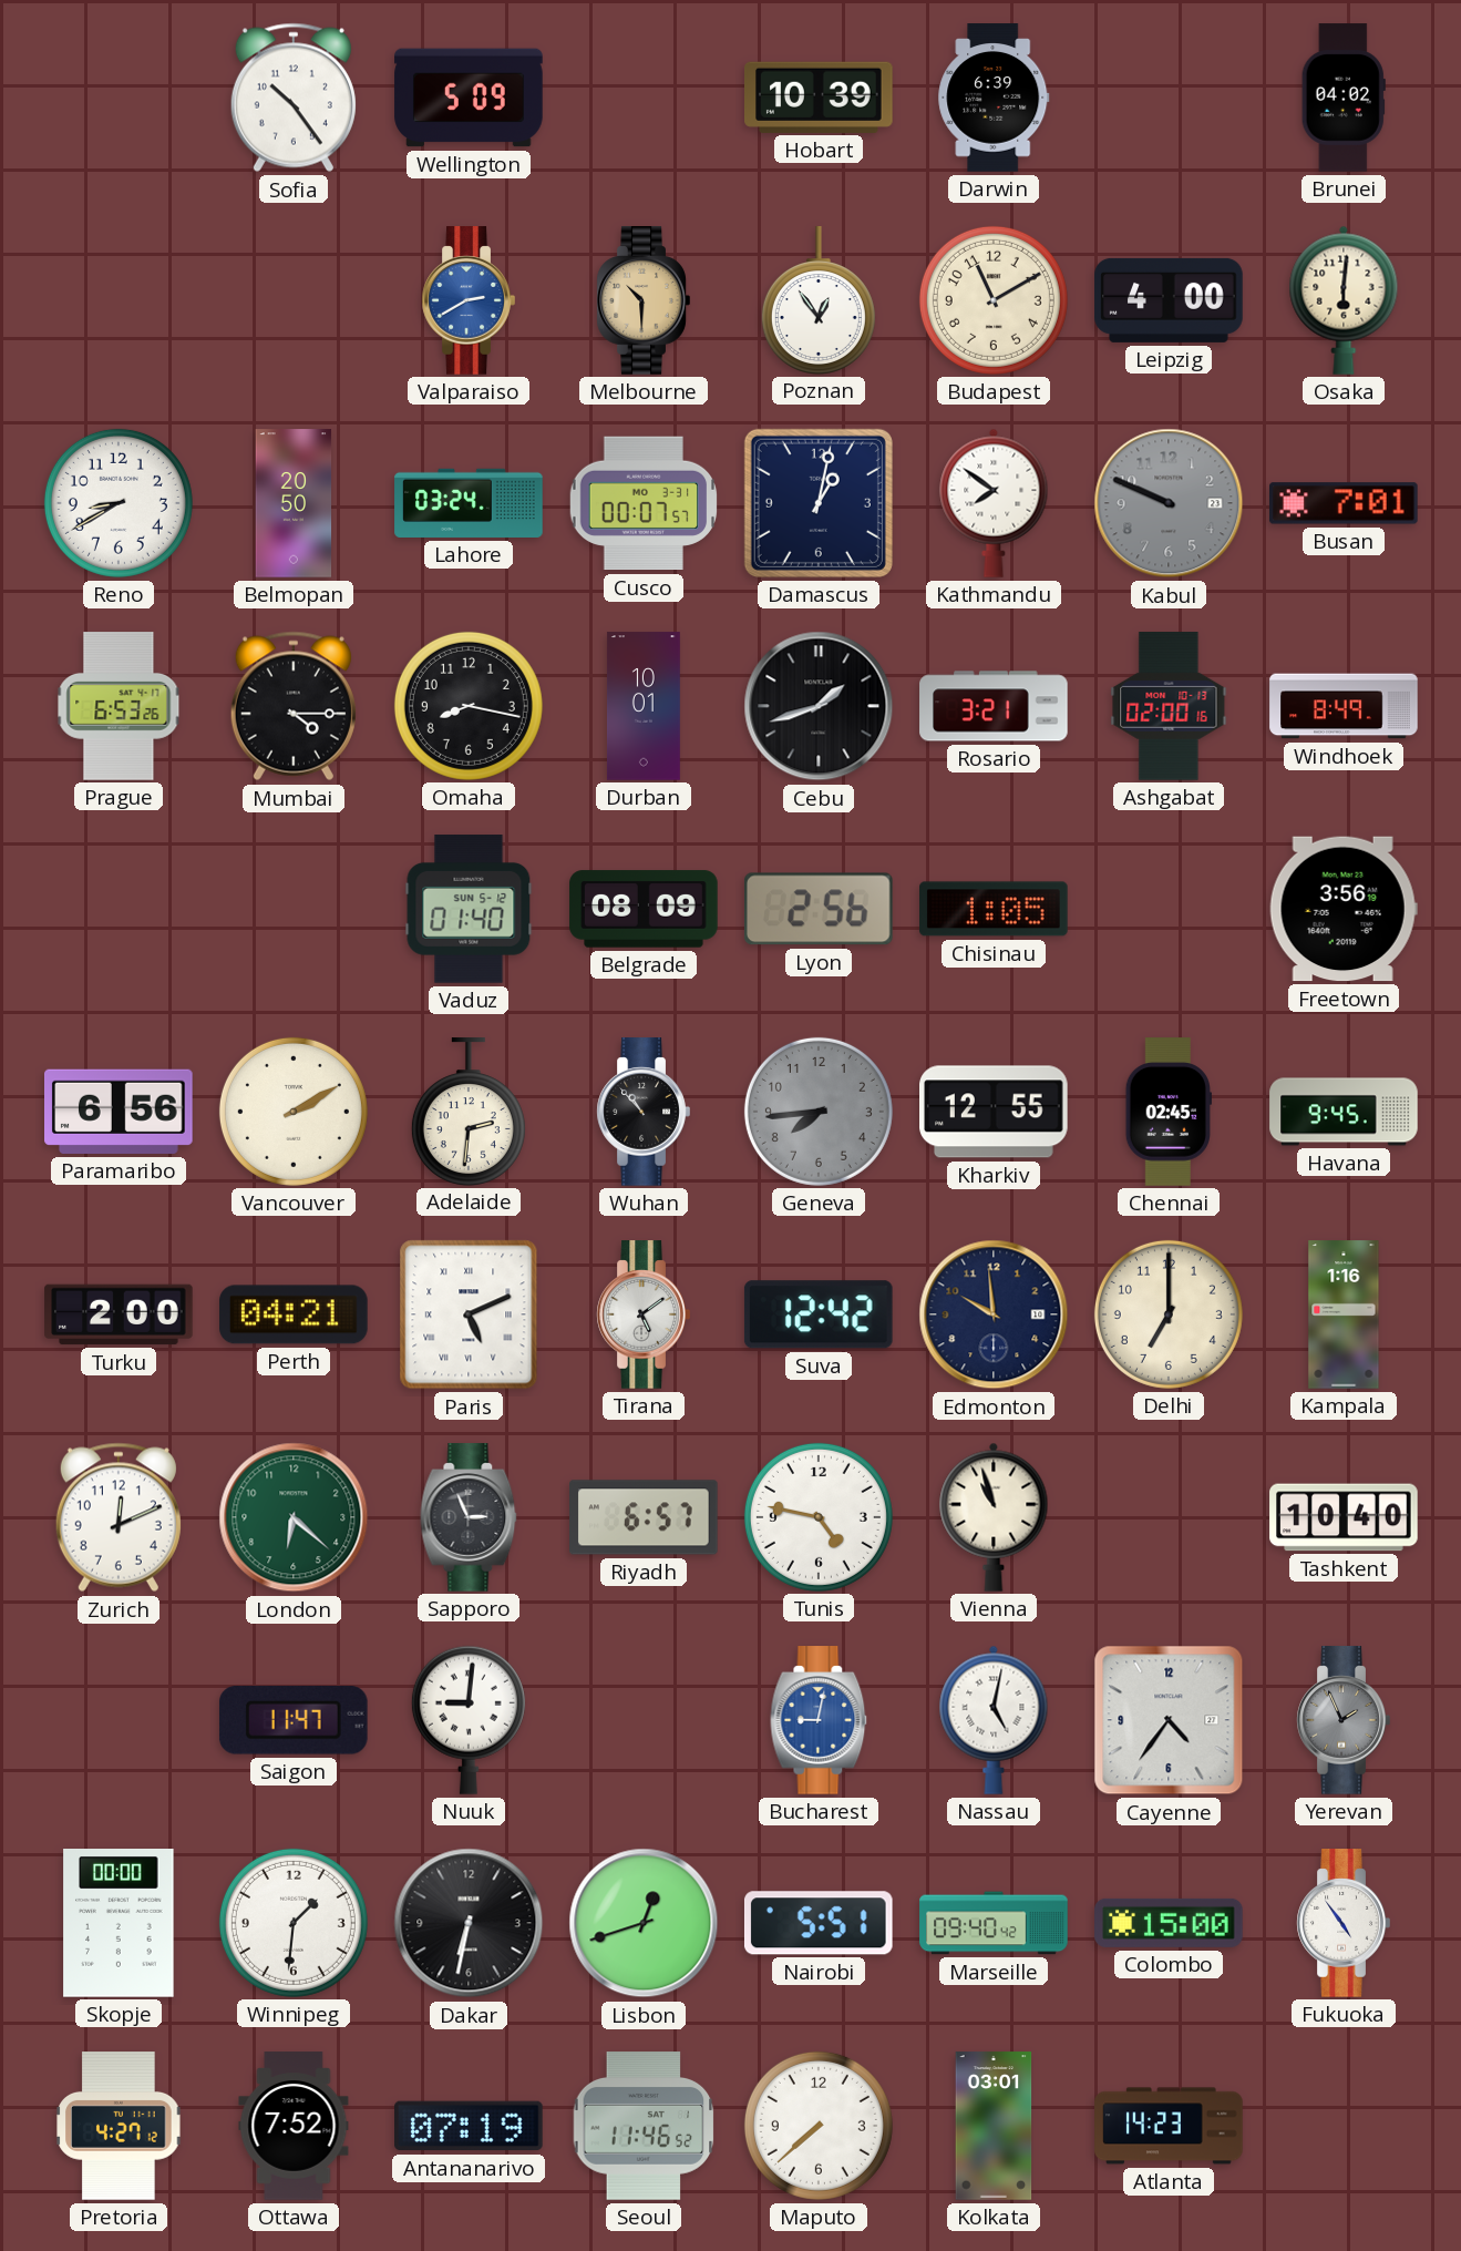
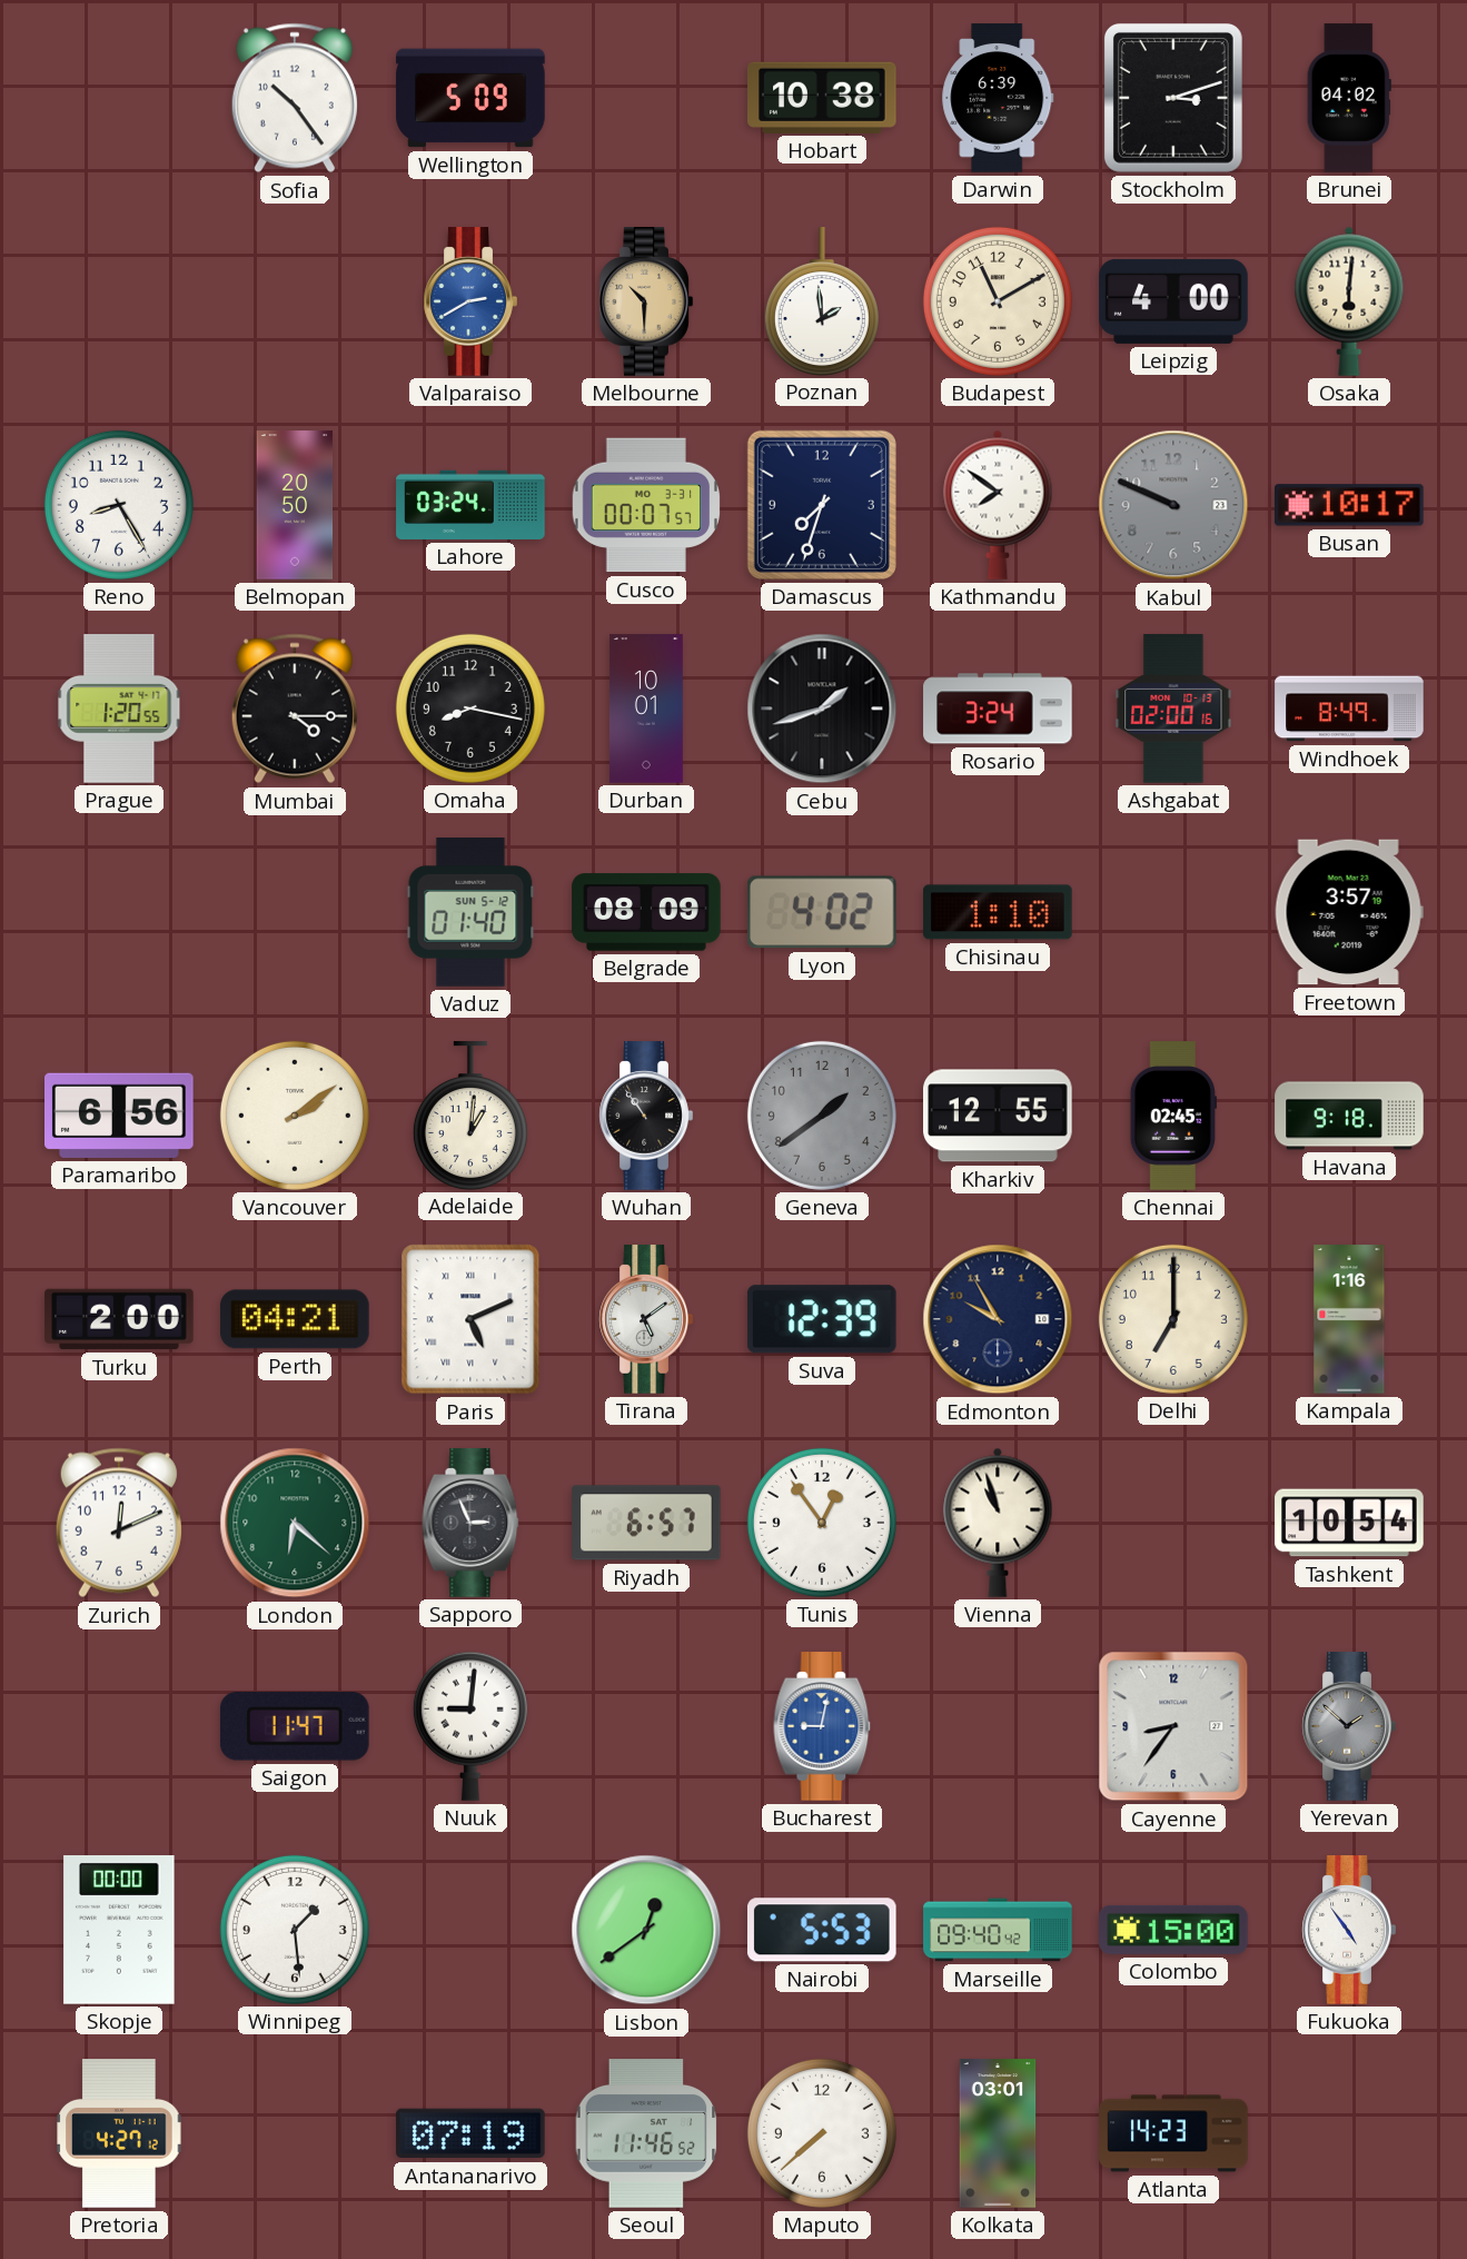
Hobart: 10:39 -> 10:38
Stockholm: none -> 3:12
Poznan: 12:54 -> 1:59
Reno: 8:40 -> 8:25
Damascus: 1:02 -> 7:33
Busan: 7:01 -> 10:17
Prague: 6:53 -> 1:20
Rosario: 3:21 -> 3:24
Lyon: 2:56 -> 4:02
Chisinau: 1:05 -> 1:10
Freetown: 3:56 -> 3:57
Vancouver: 2:10 -> 2:09
Adelaide: 2:31 -> 1:01
Wuhan: 10:53 -> 10:54
Geneva: 7:44 -> 1:39
Havana: 9:45 -> 9:18
Suva: 12:42 -> 12:39
Edmonton: 9:59 -> 9:55
Tunis: 4:47 -> 12:54
Tashkent: 10:40 -> 10:54
Nassau: 5:02 -> none
Cayenne: 4:36 -> 8:36
Yerevan: 1:56 -> 1:52
Winnipeg: 1:31 -> 1:29
Dakar: 6:32 -> none
Lisbon: 12:42 -> 12:39
Nairobi: 5:51 -> 5:53
Ottawa: 7:52 -> none
